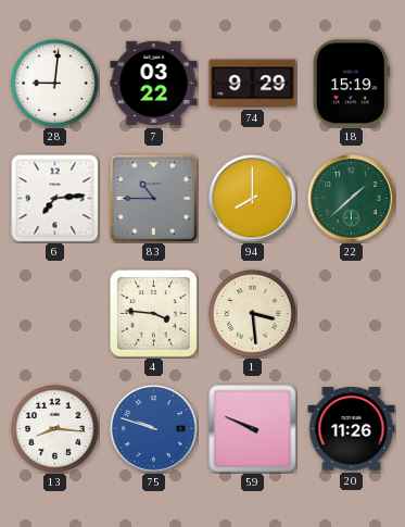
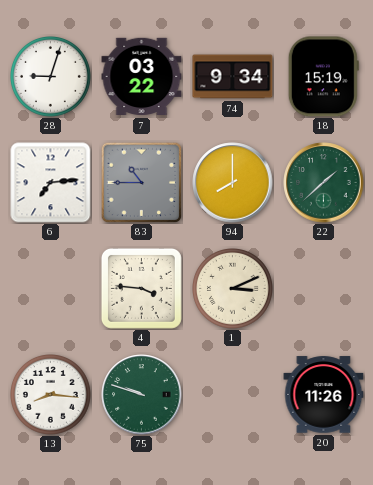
28: 9:01 -> 9:03
74: 9:29 -> 9:34
1: 3:29 -> 3:11
75 dial: blue -> green
59: 9:49 -> none
